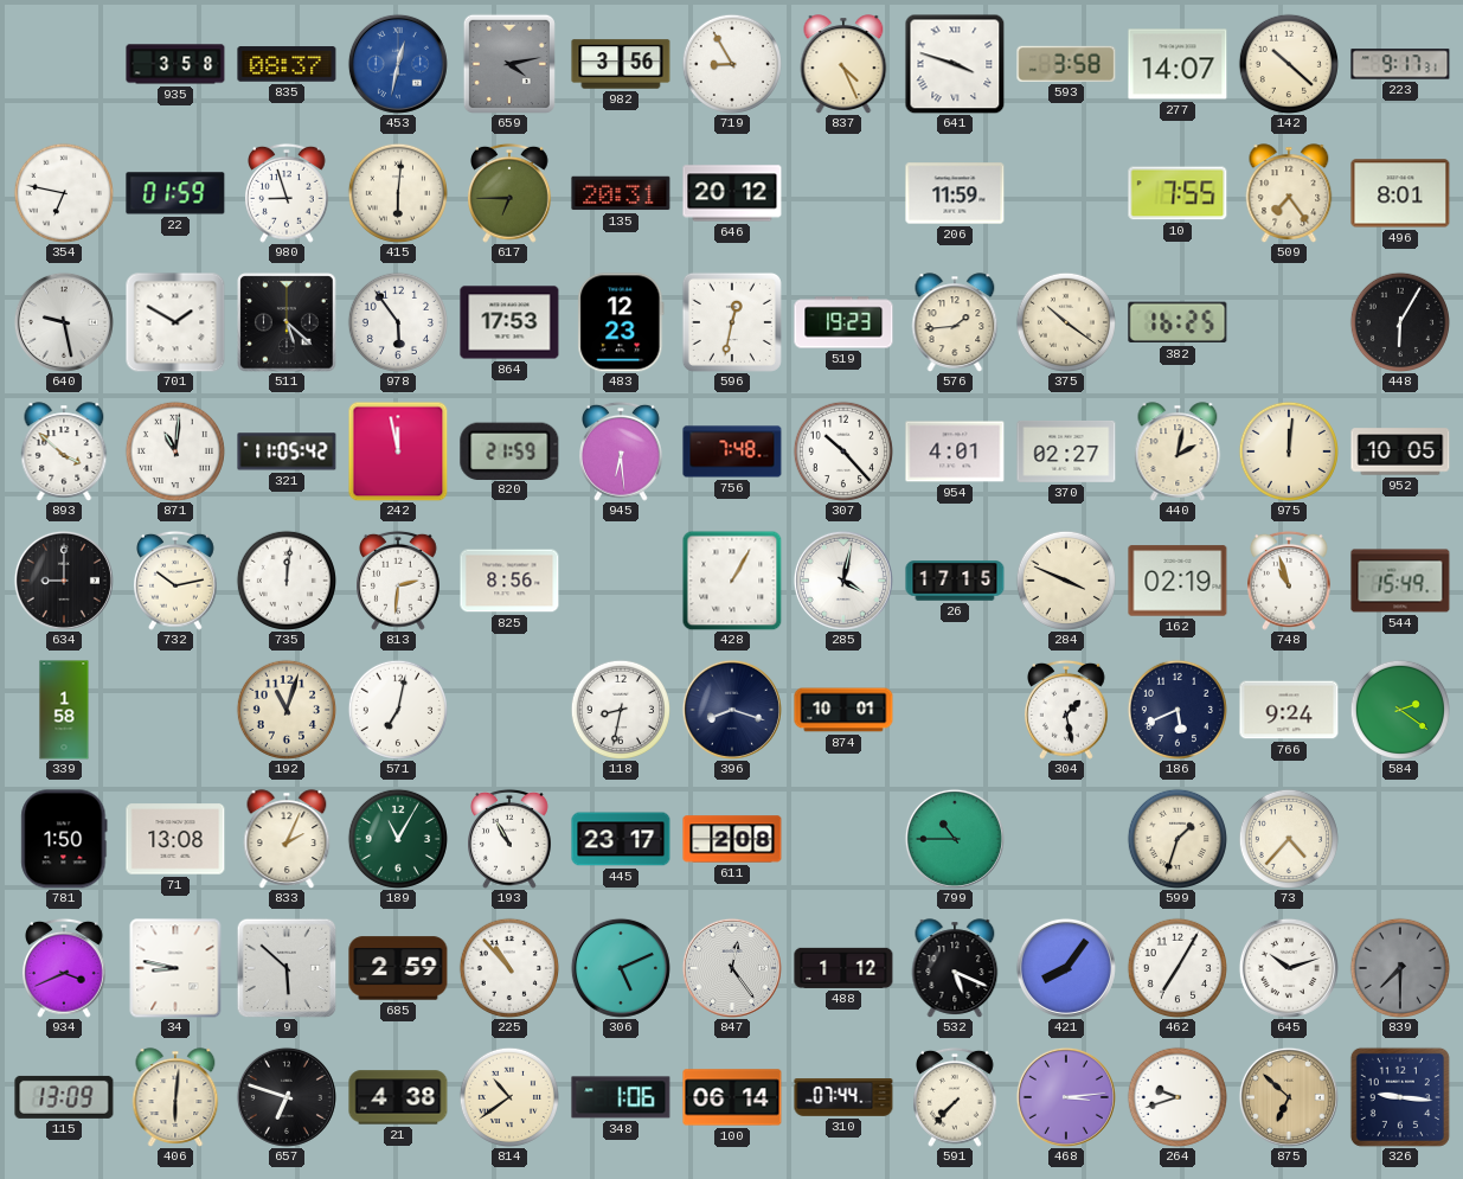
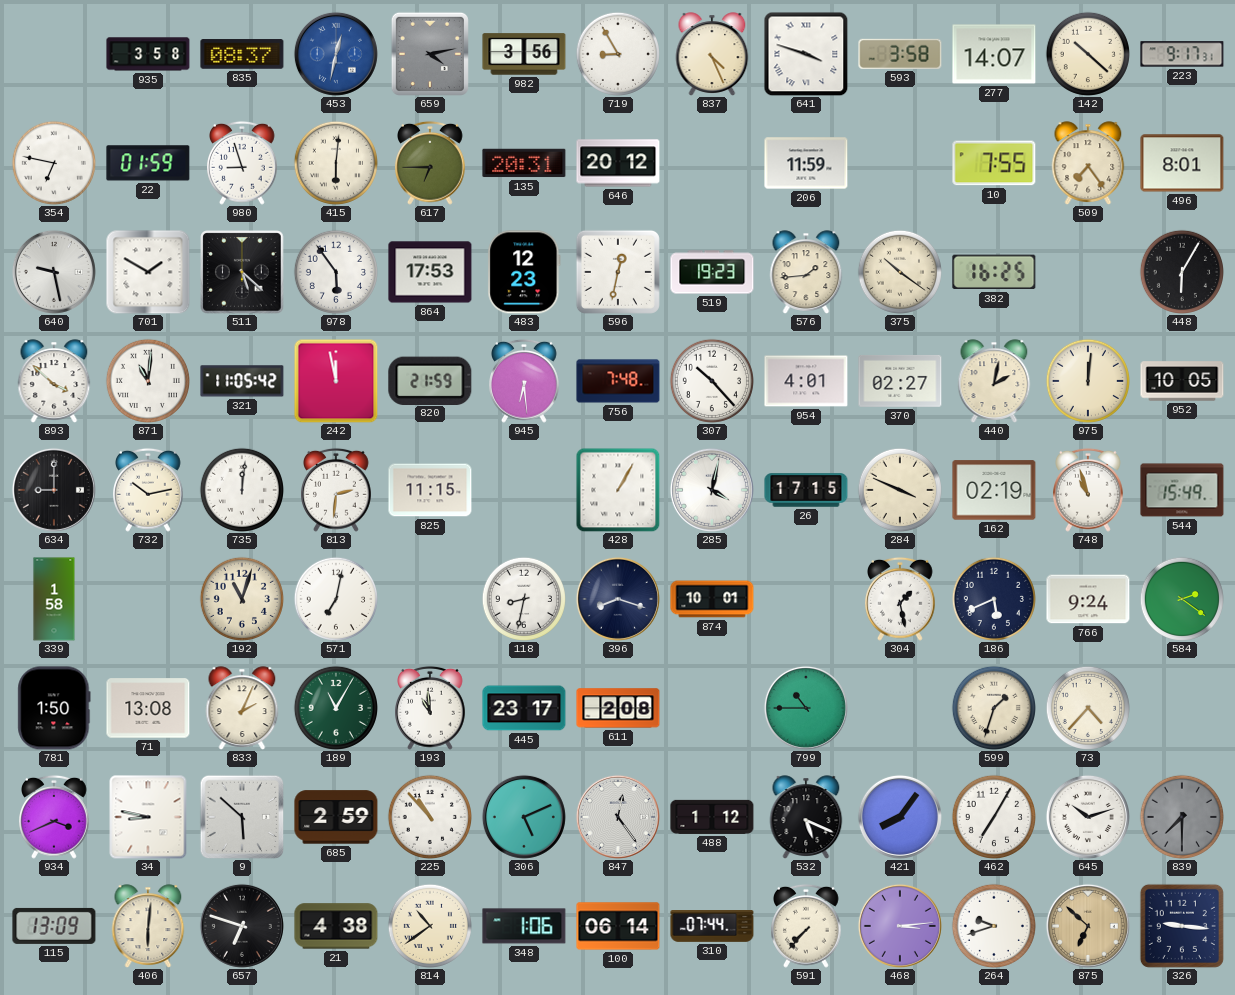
825: 8:56 -> 11:15
193: 10:55 -> 10:59
